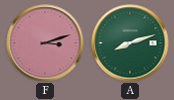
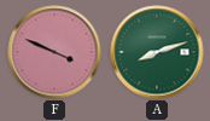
F: 3:12 -> 3:49
